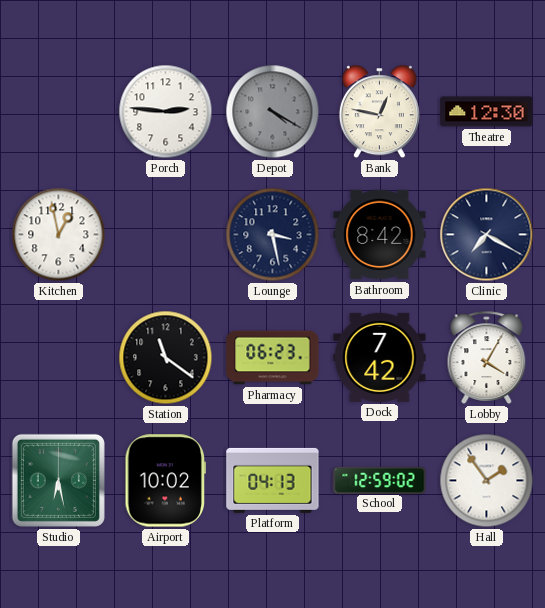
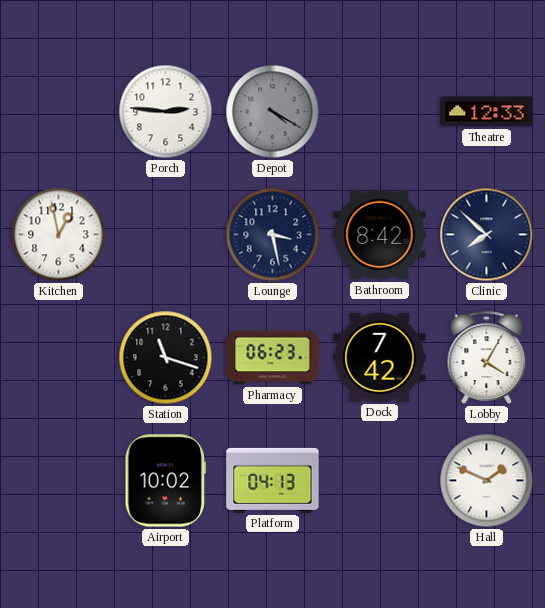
Bank: 12:47 -> none
Theatre: 12:30 -> 12:33
Clinic: 7:20 -> 7:52
Station: 11:21 -> 11:18
Studio: 6:28 -> none
School: 12:59 -> none
Hall: 1:54 -> 1:49
